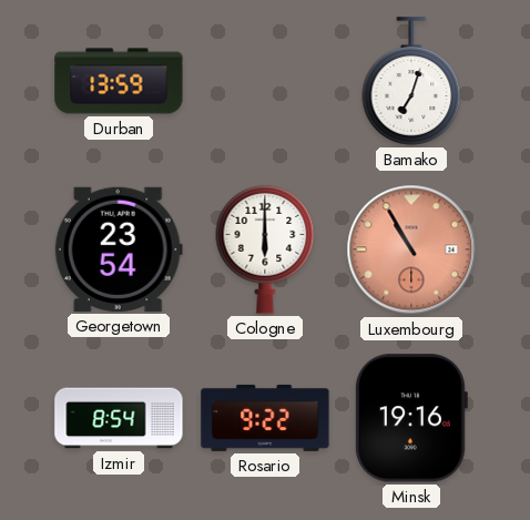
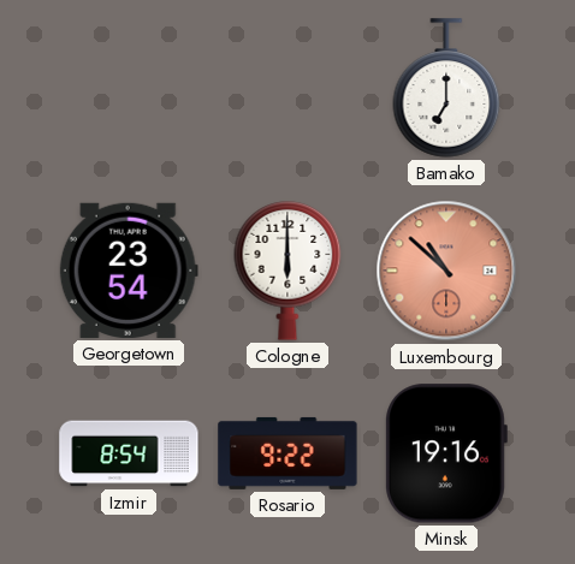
Durban: 13:59 -> none
Bamako: 7:03 -> 7:00
Luxembourg: 10:55 -> 10:52
